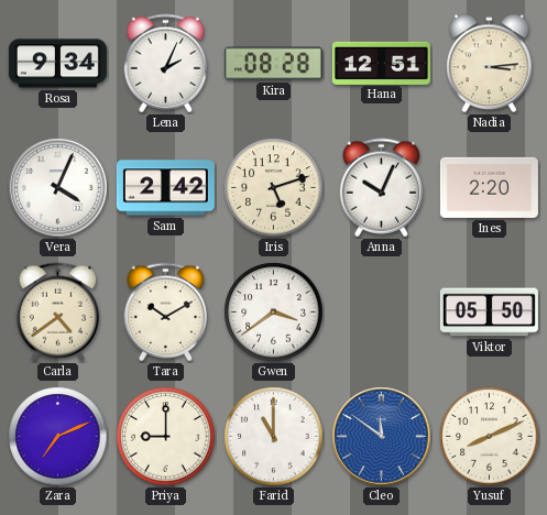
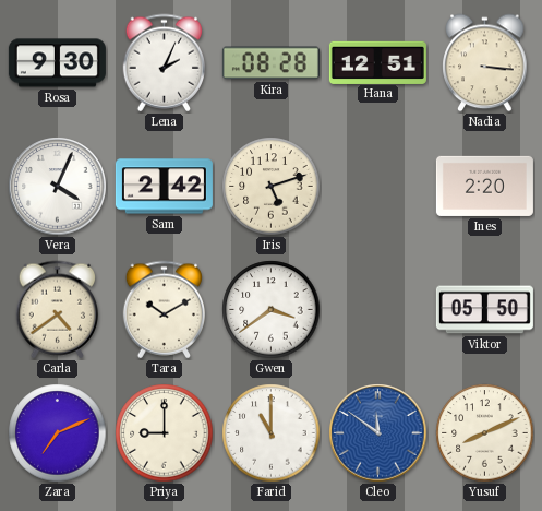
Rosa: 9:34 -> 9:30
Nadia: 3:14 -> 3:16
Anna: 10:04 -> none
